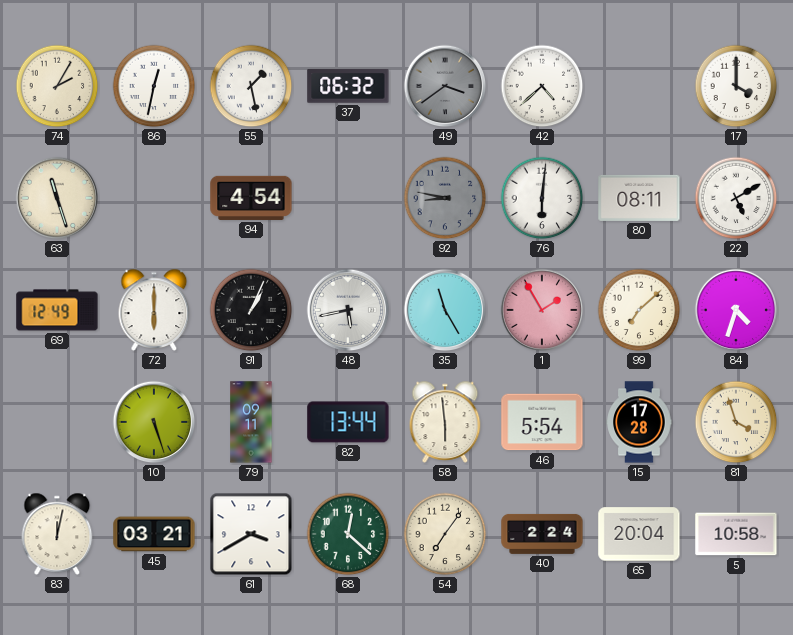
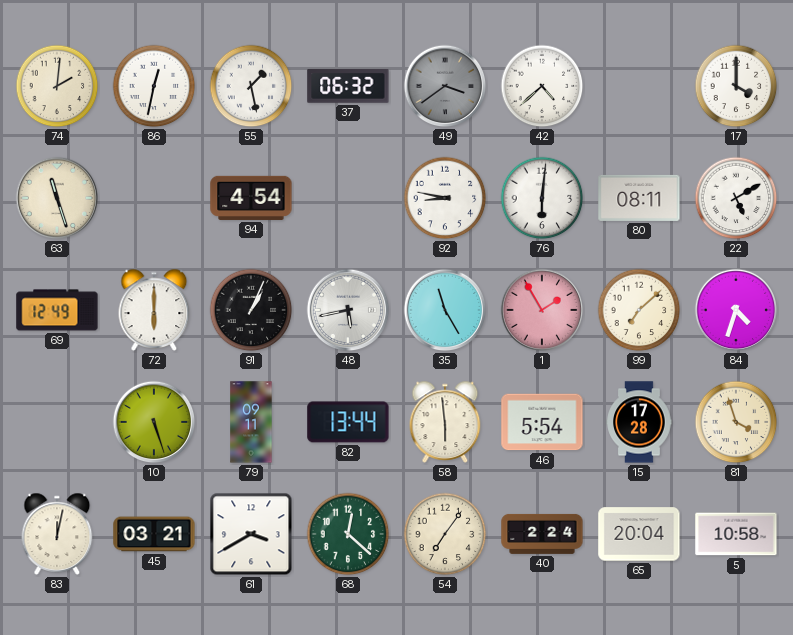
74: 2:05 -> 2:01
92 dial: grey -> white
